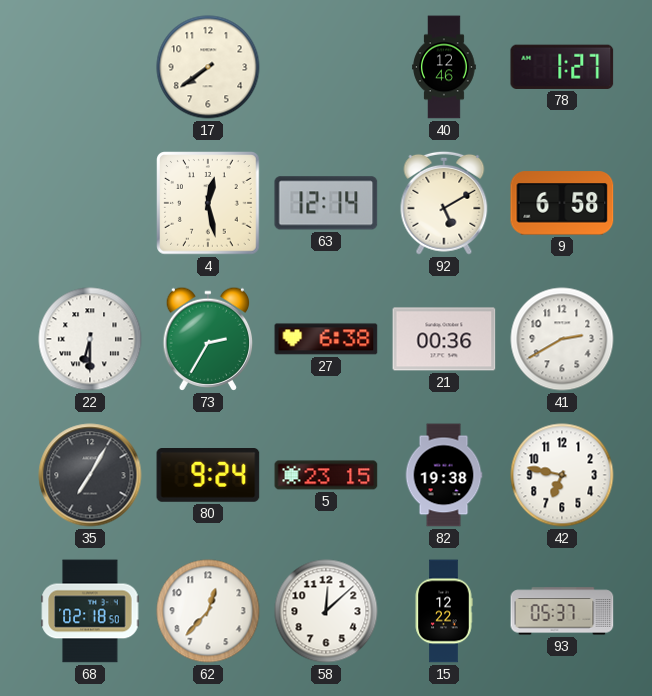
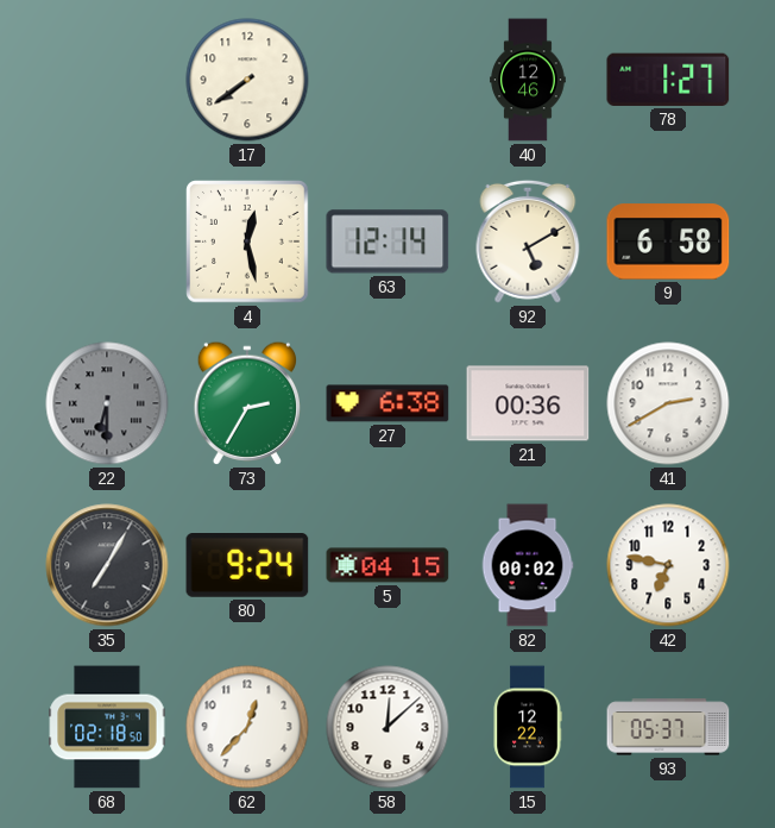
22 dial: white -> grey
5: 23:15 -> 04:15
82: 19:38 -> 00:02
